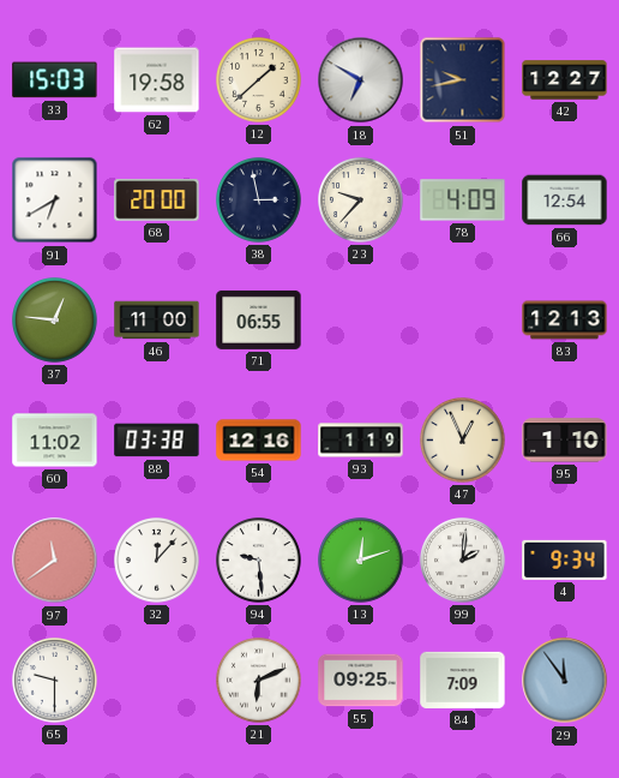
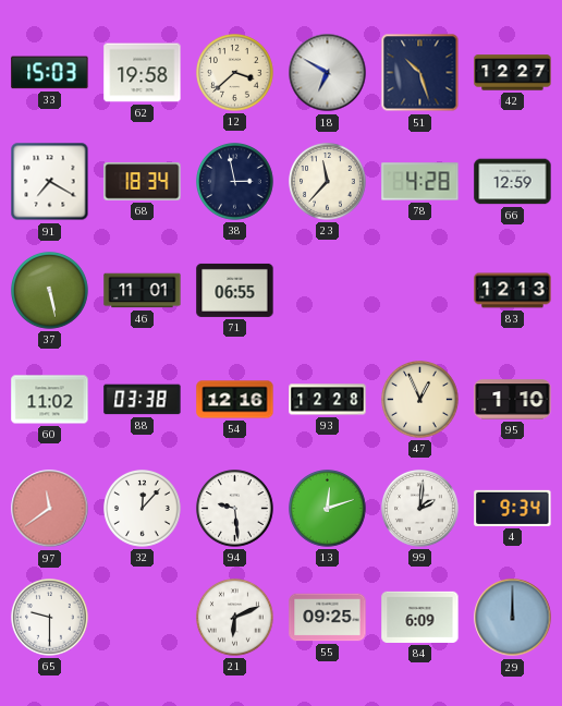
12: 1:38 -> 3:38
51: 9:43 -> 10:27
91: 6:40 -> 7:20
68: 20:00 -> 18:34
23: 9:37 -> 11:37
78: 4:09 -> 4:28
66: 12:54 -> 12:59
37: 12:46 -> 5:28
46: 11:00 -> 11:01
93: 1:19 -> 12:28
84: 7:09 -> 6:09
29: 11:54 -> 12:00
